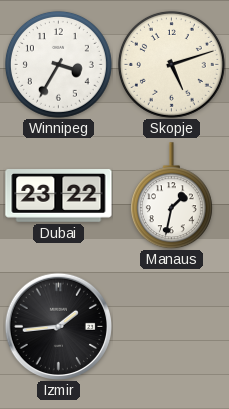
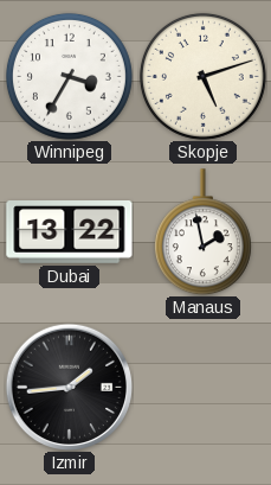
Dubai: 23:22 -> 13:22
Manaus: 1:32 -> 1:58
